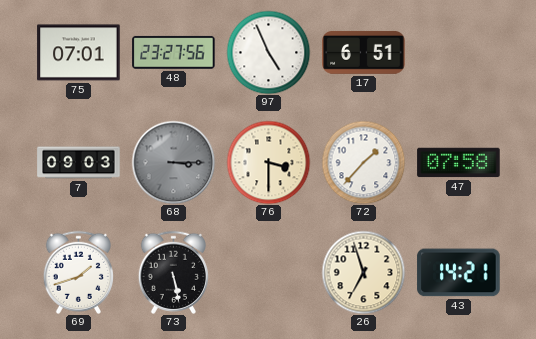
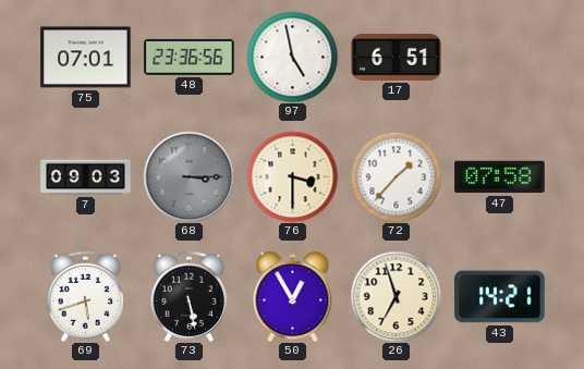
48: 23:27 -> 23:36
97: 4:56 -> 4:58
69: 1:42 -> 5:42
50: none -> 12:55
